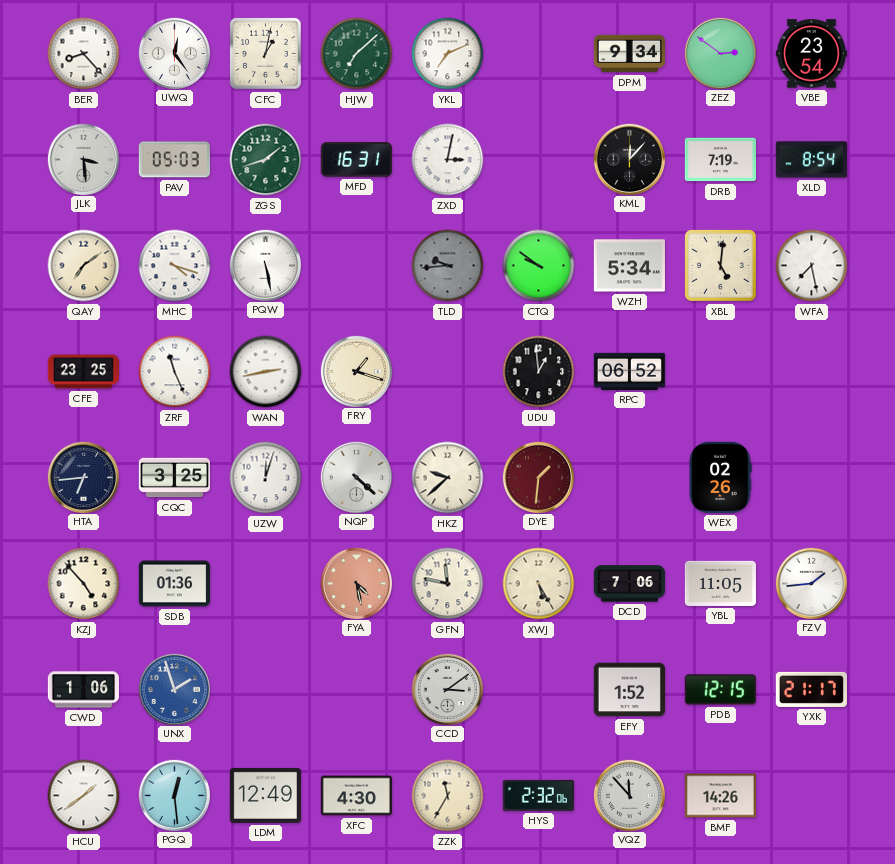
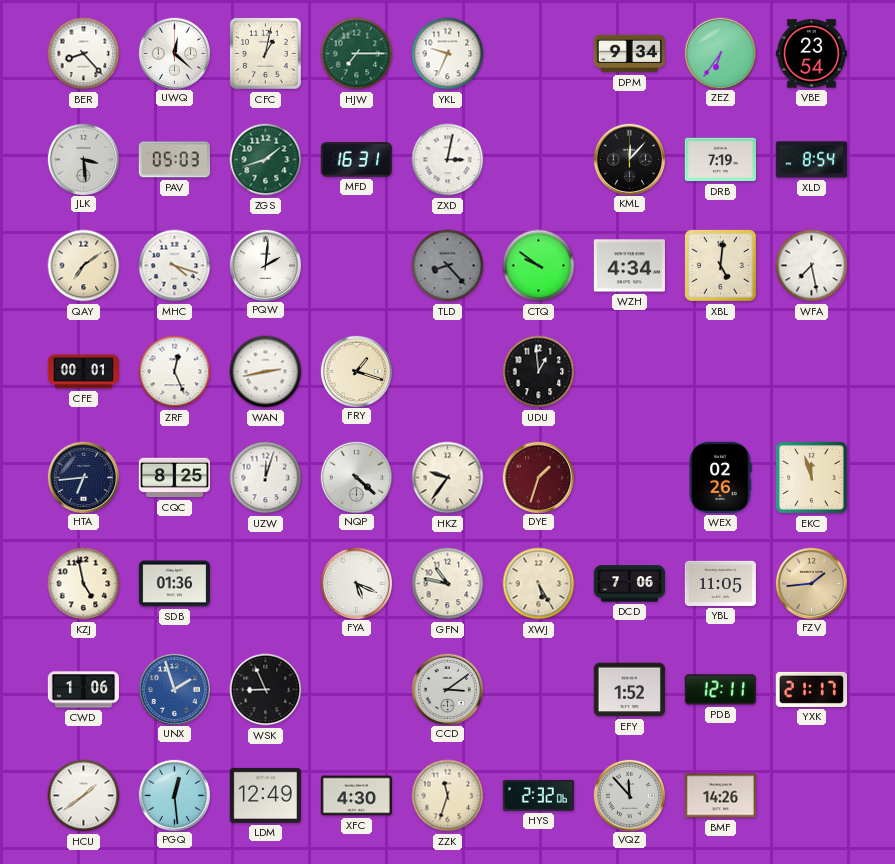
UWQ: 12:24 -> 12:22
HJW: 7:08 -> 7:15
YKL: 7:11 -> 9:34
ZEZ: 2:51 -> 6:36
PQW: 5:28 -> 2:01
TLD: 9:44 -> 8:23
WZH: 5:34 -> 4:34
CFE: 23:25 -> 00:01
ZRF: 11:26 -> 12:26
RPC: 06:52 -> none
CQC: 3:25 -> 8:25
HKZ: 9:38 -> 9:36
DYE: 1:31 -> 1:33
EKC: none -> 11:57
KZJ: 4:53 -> 4:58
FYA: 4:28 -> 5:19
FYA dial: salmon -> white
GFN: 11:47 -> 10:47
FZV dial: white -> champagne
WSK: none -> 8:56
PDB: 12:15 -> 12:11
ZZK: 11:35 -> 11:33
